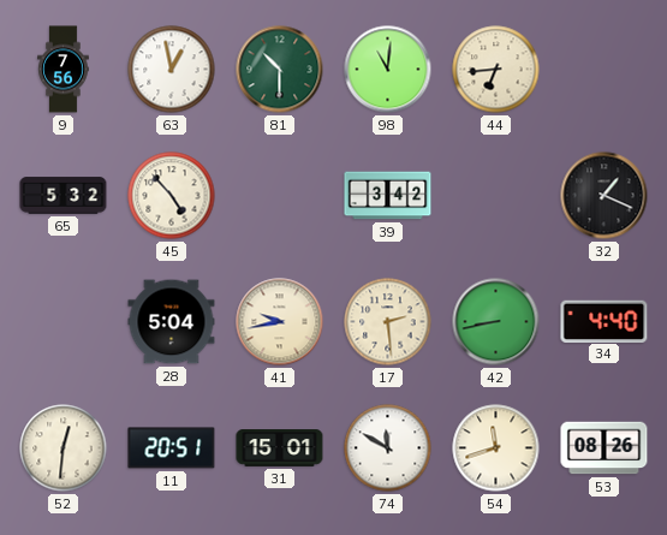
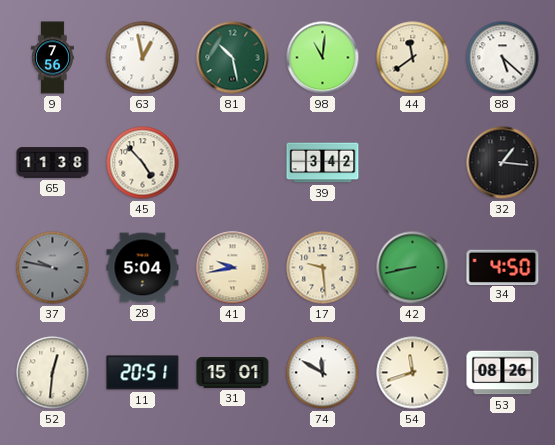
81: 10:30 -> 10:28
44: 6:44 -> 11:39
88: none -> 5:22
65: 5:32 -> 11:38
32: 1:19 -> 1:16
37: none -> 9:47
17: 2:29 -> 9:29
34: 4:40 -> 4:50
